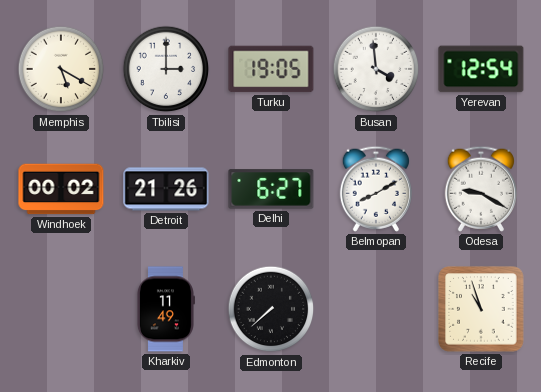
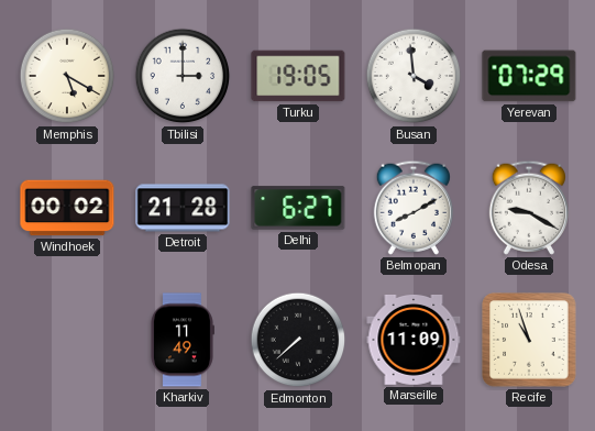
Yerevan: 12:54 -> 07:29
Detroit: 21:26 -> 21:28
Marseille: none -> 11:09
